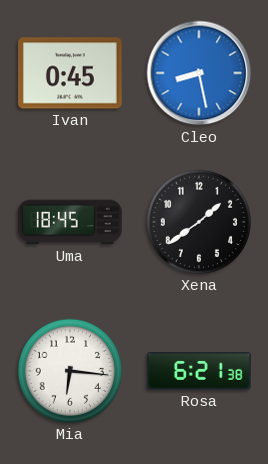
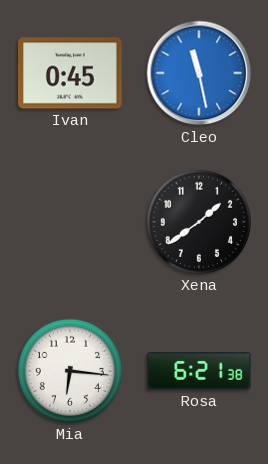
Cleo: 8:28 -> 11:28
Uma: 18:45 -> none
